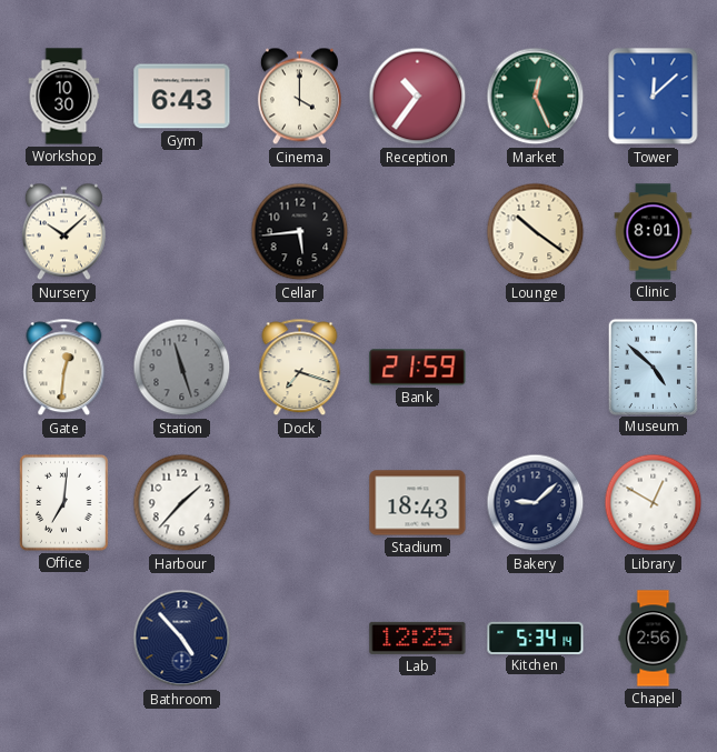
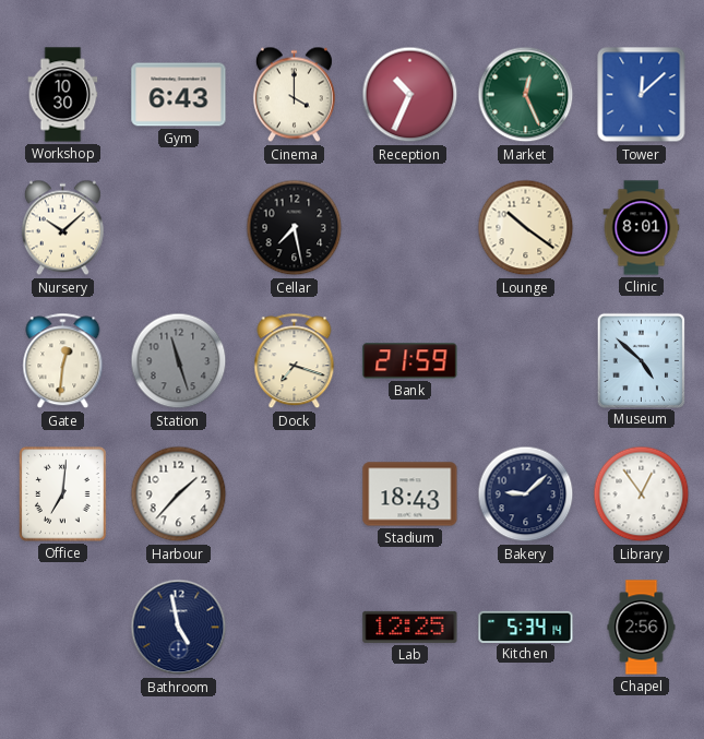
Reception: 10:36 -> 10:34
Cellar: 5:44 -> 7:28
Library: 12:50 -> 12:54
Bathroom: 4:53 -> 4:58
